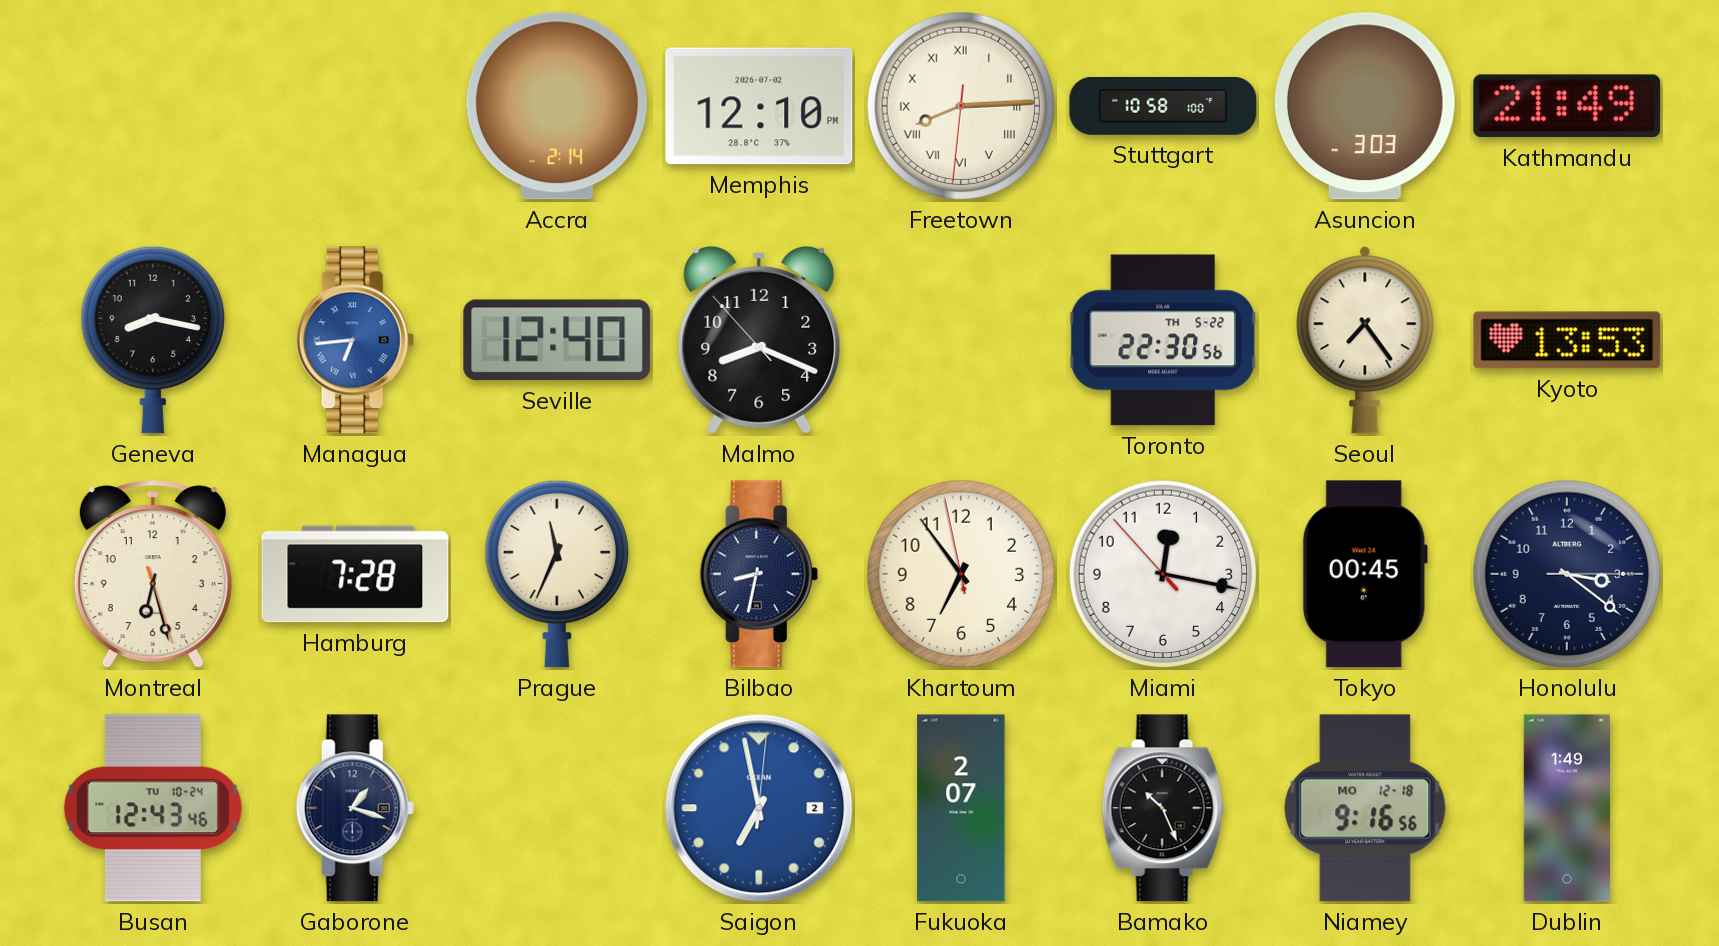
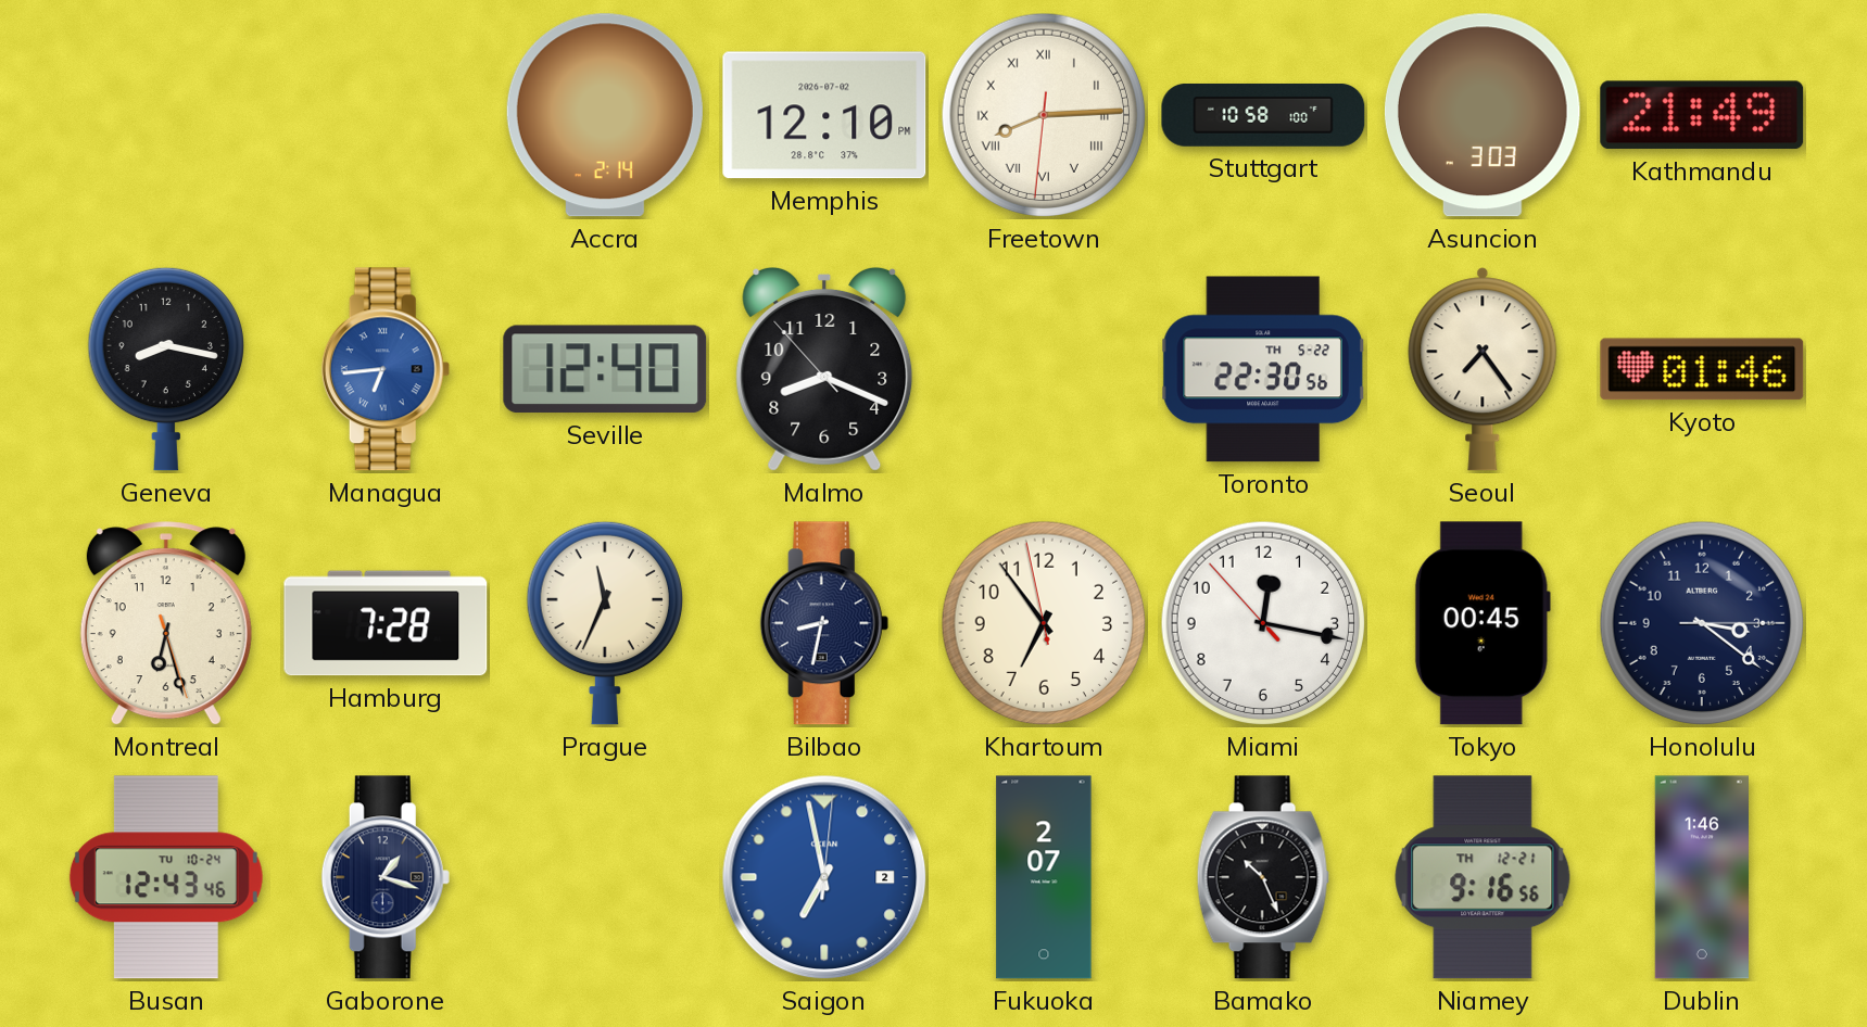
Kyoto: 13:53 -> 01:46
Niamey date: MO 12-18 -> TH 12-21
Dublin: 1:49 -> 1:46
